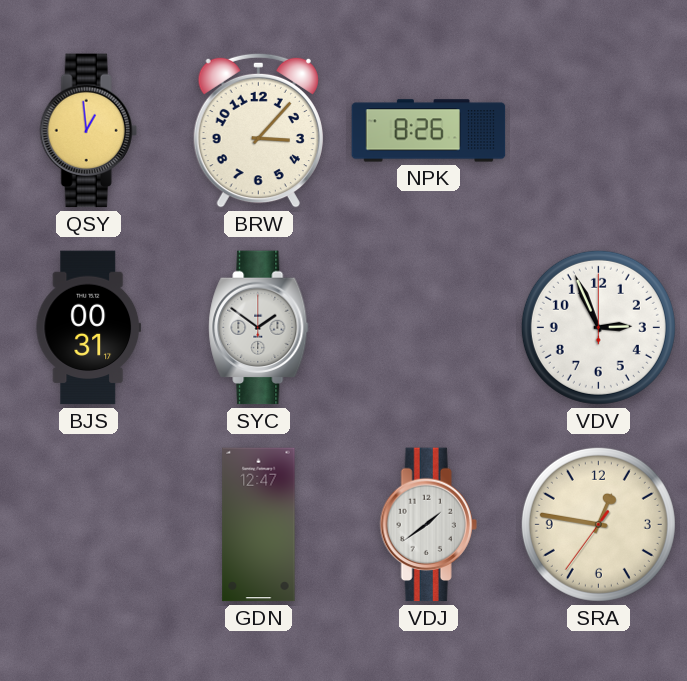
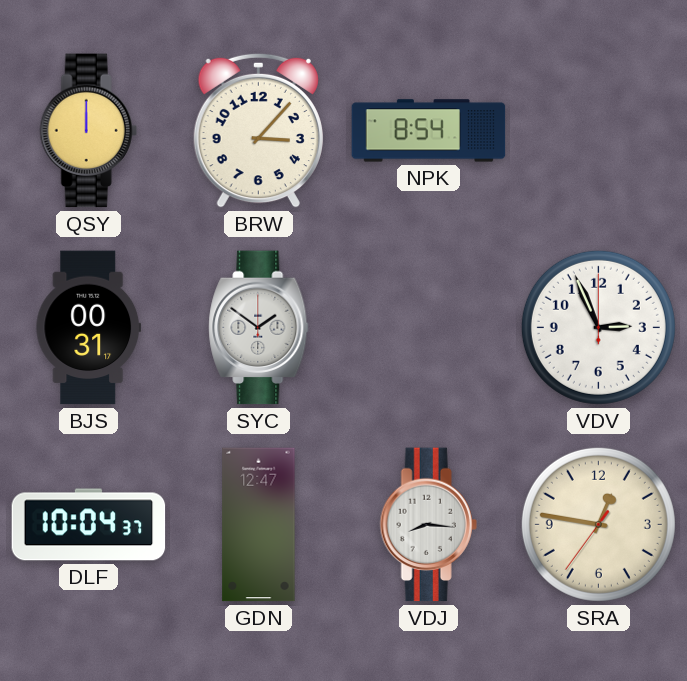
QSY: 12:59 -> 12:00
NPK: 8:26 -> 8:54
DLF: none -> 10:04
VDJ: 1:39 -> 8:16
